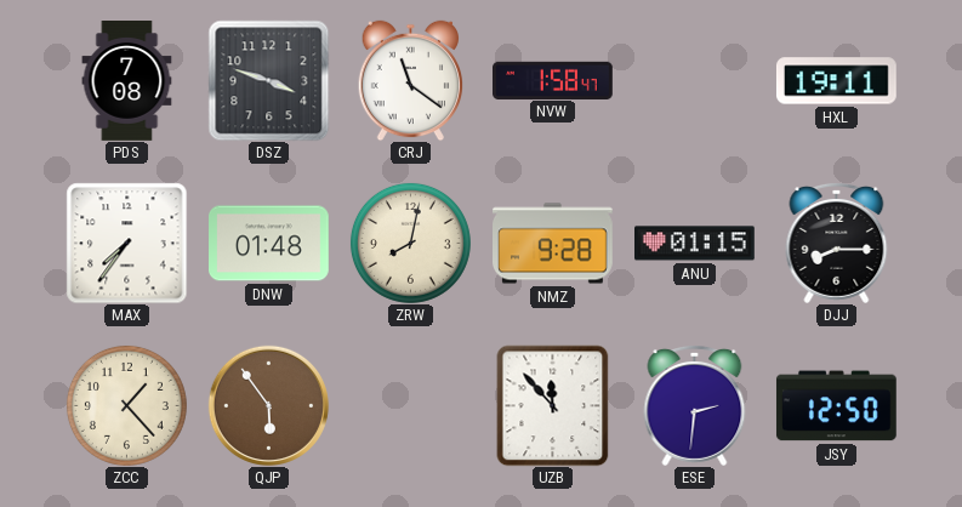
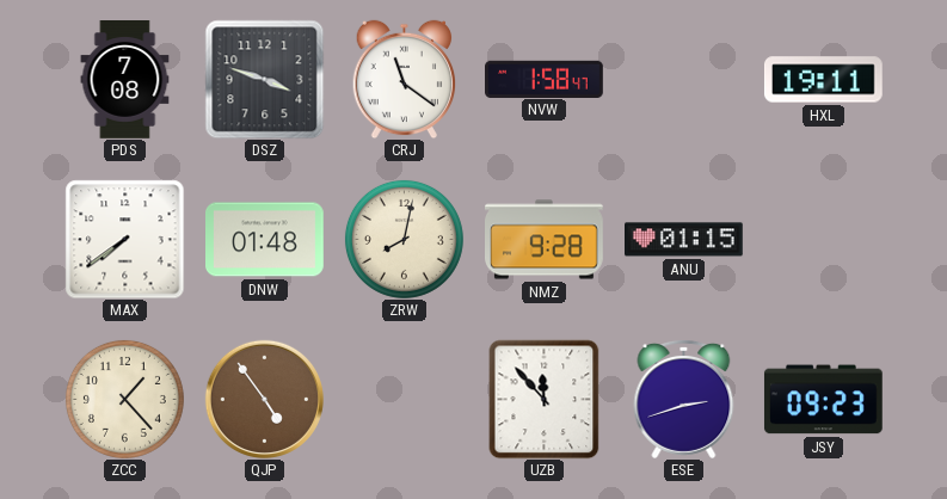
MAX: 7:36 -> 7:39
DJJ: 8:15 -> none
QJP: 5:54 -> 4:54
ESE: 2:31 -> 2:42
JSY: 12:50 -> 09:23
